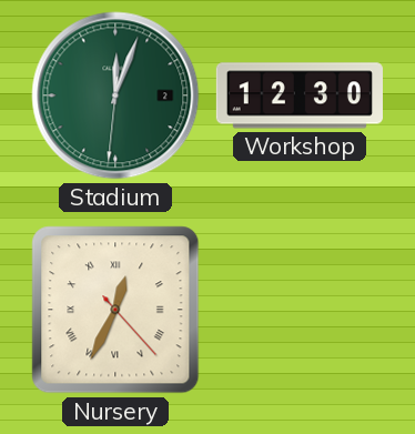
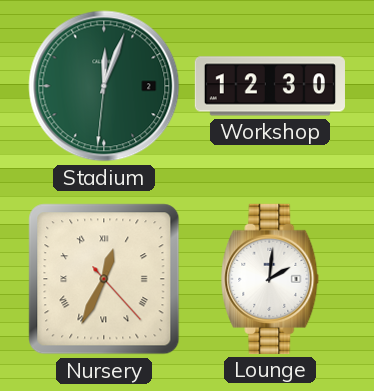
Lounge: none -> 2:01
